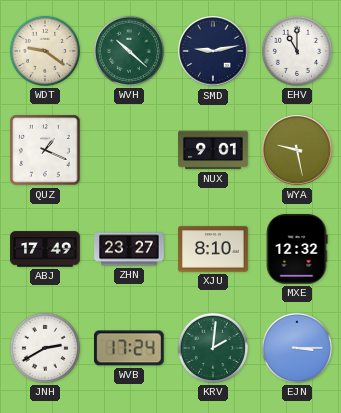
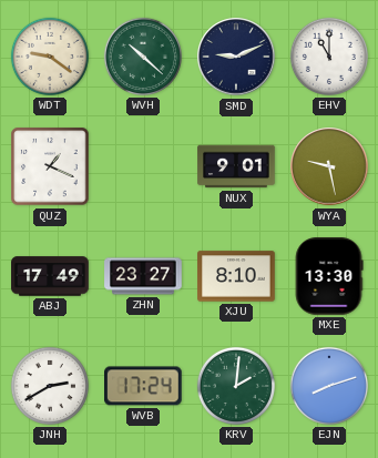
SMD: 9:13 -> 9:11
MXE: 12:32 -> 13:30
EJN: 3:15 -> 8:12
